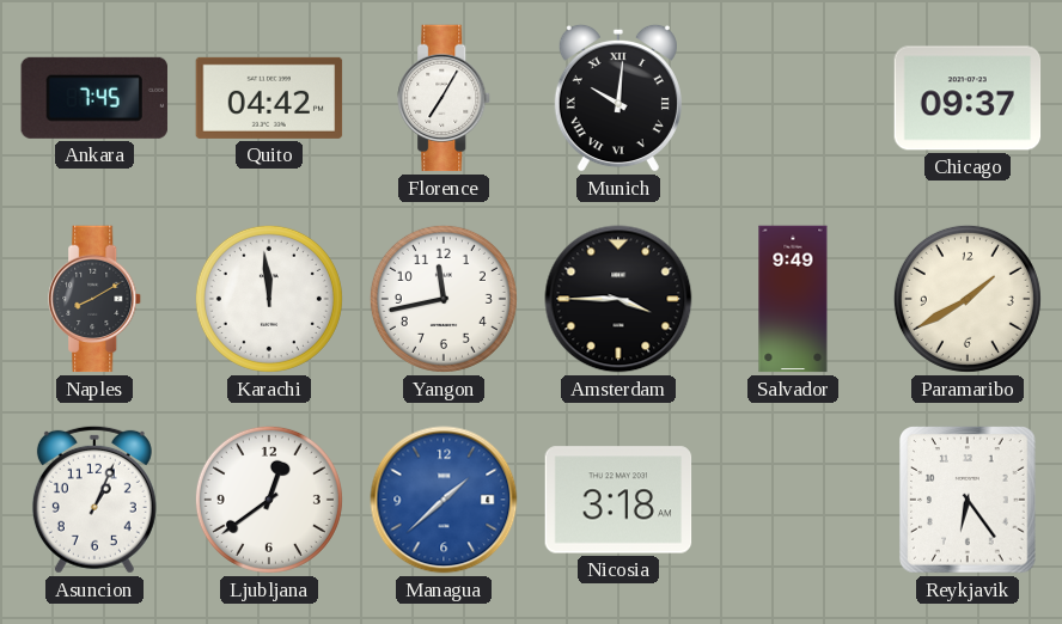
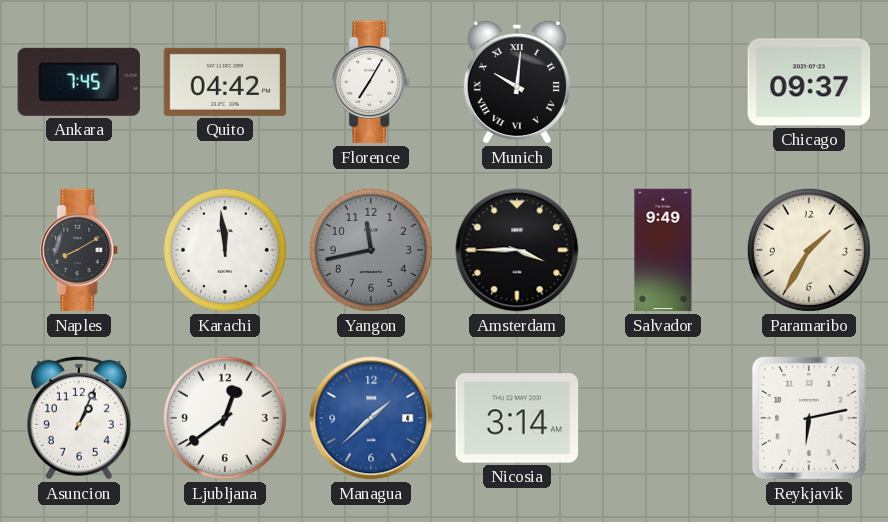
Yangon dial: white -> grey
Paramaribo: 1:40 -> 1:35
Nicosia: 3:18 -> 3:14
Reykjavik: 6:24 -> 6:13
